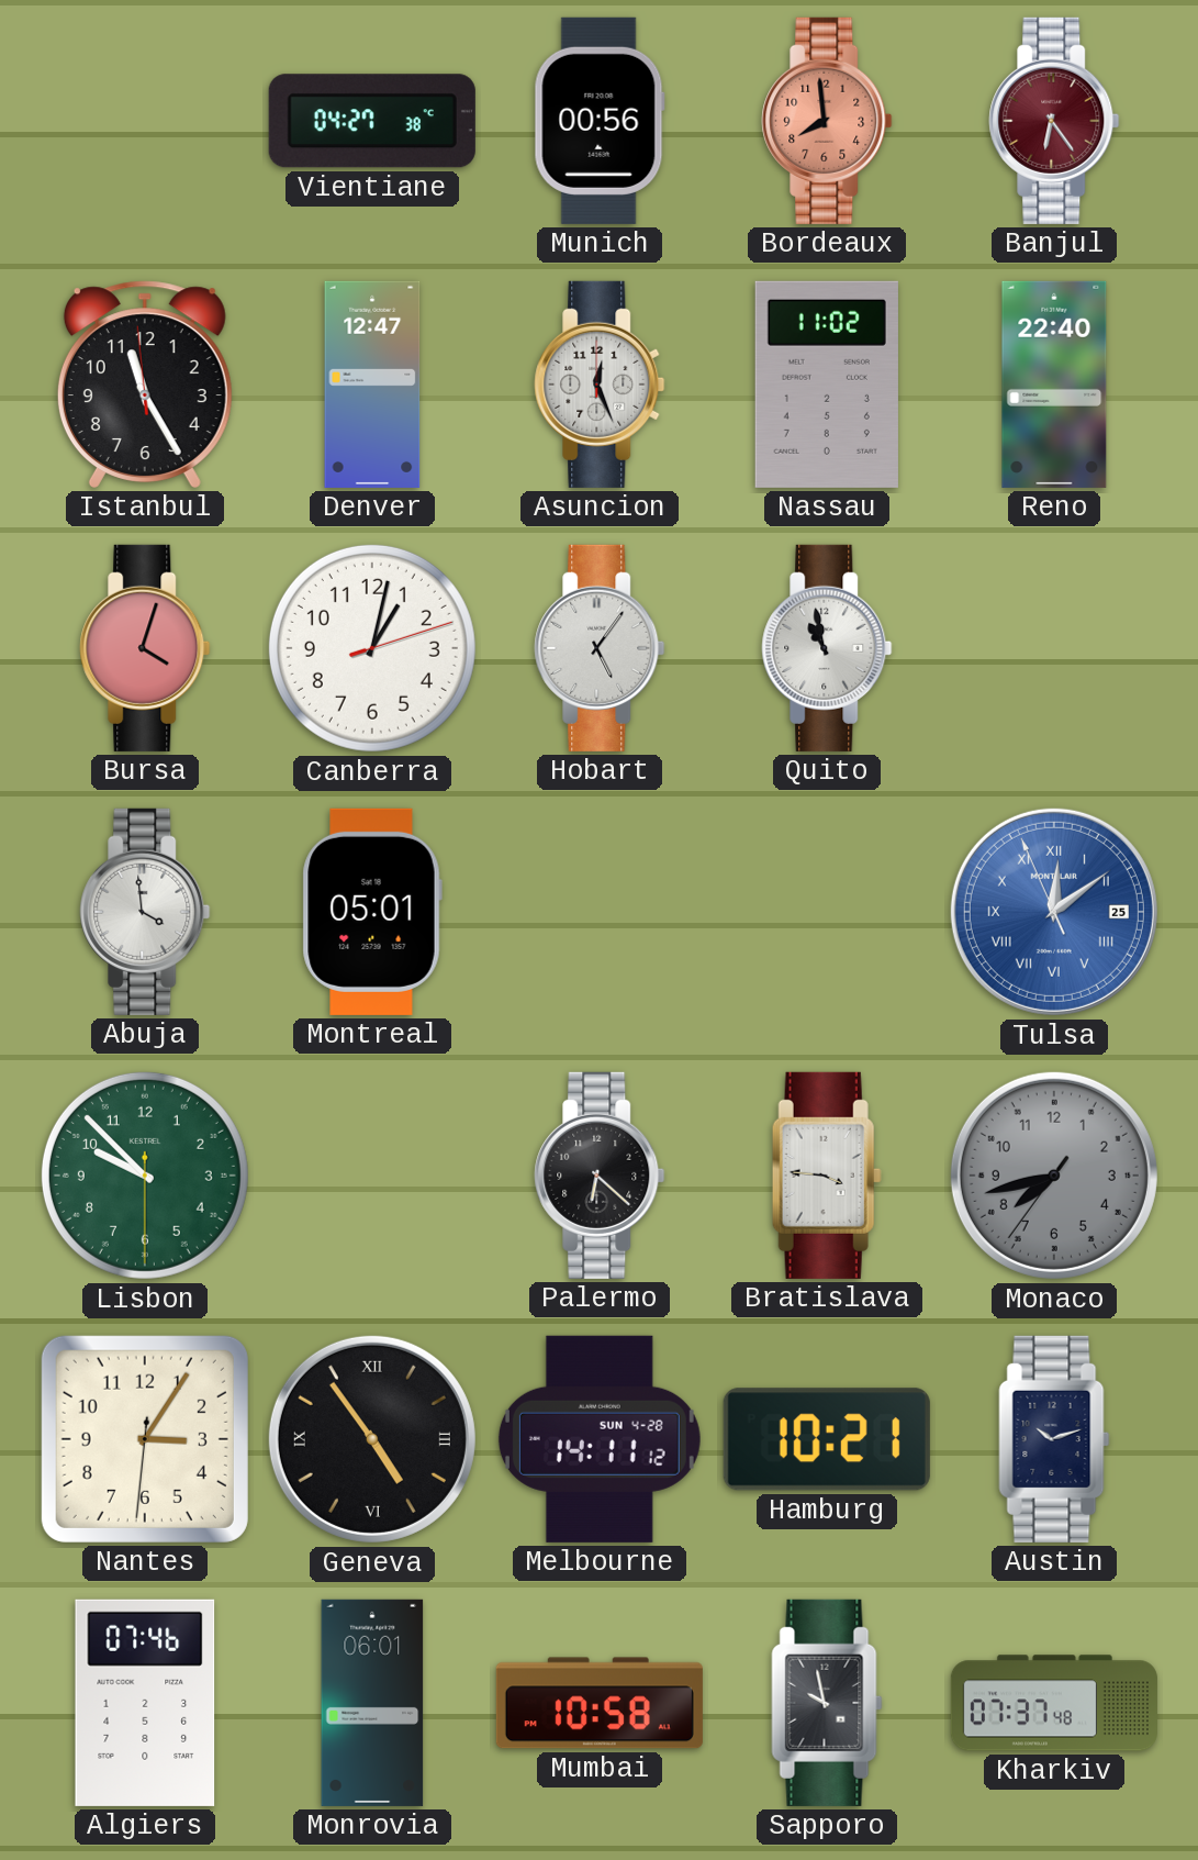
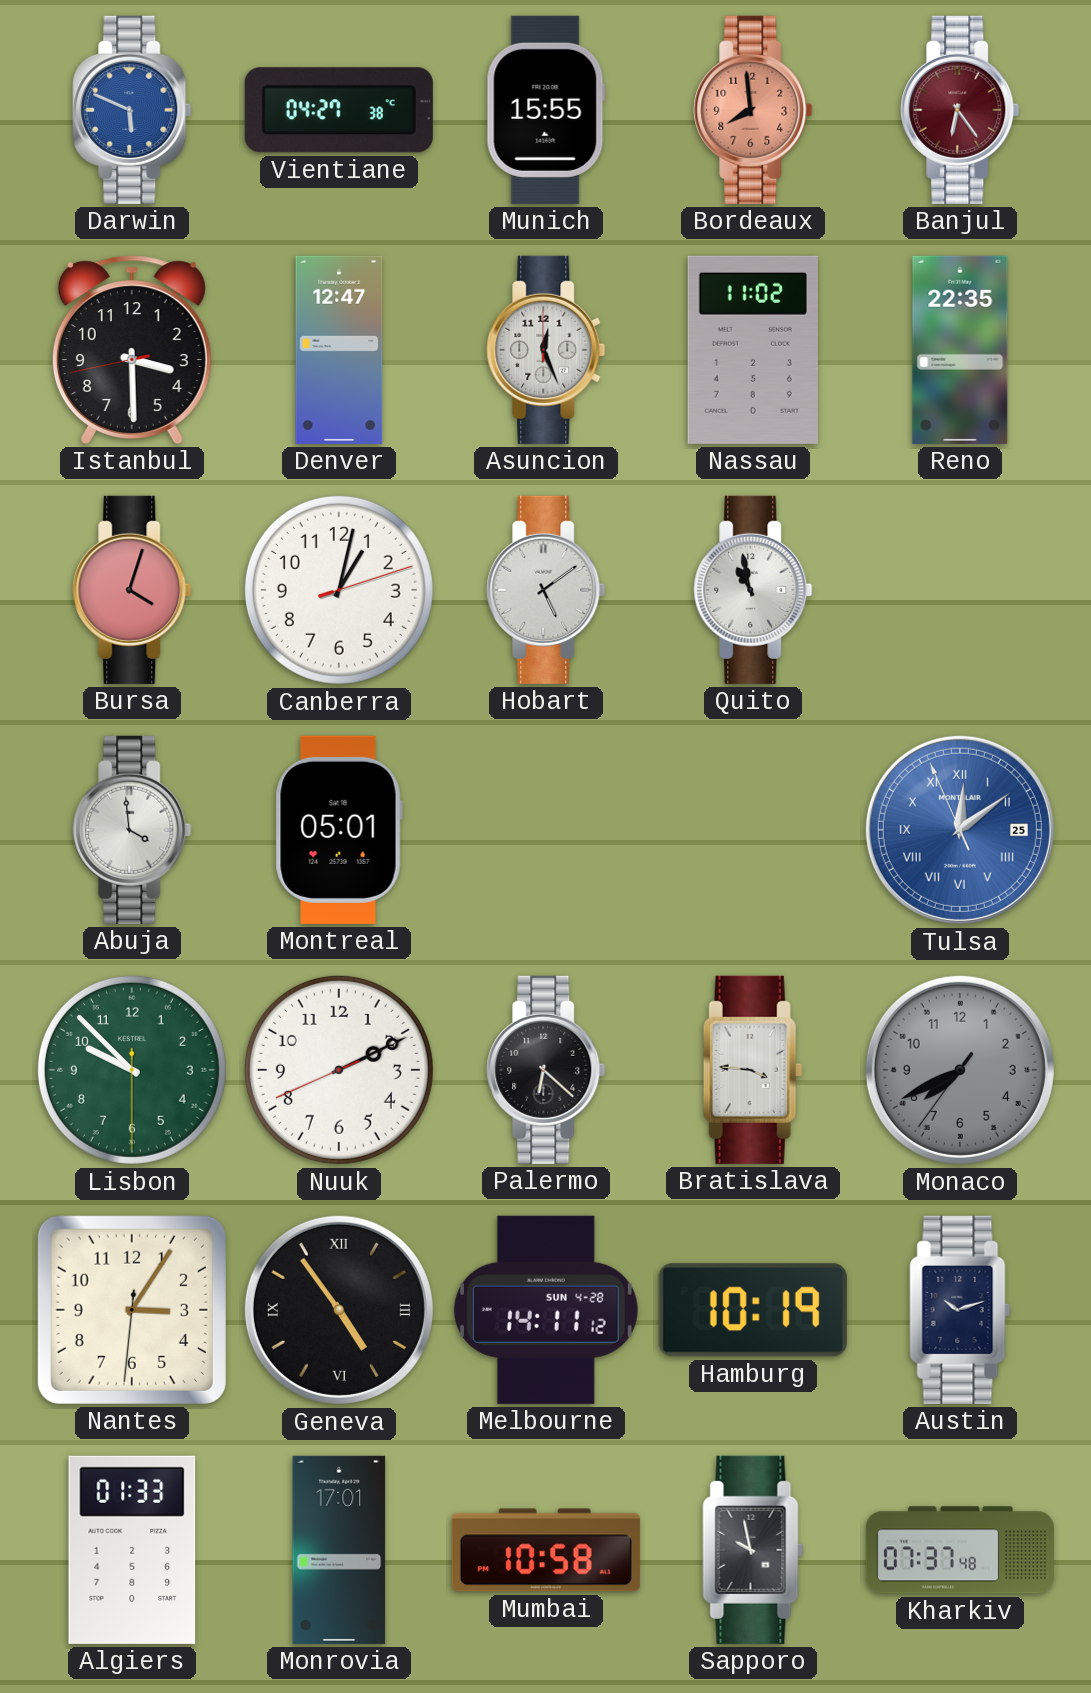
Darwin: none -> 5:49
Munich: 00:56 -> 15:55
Istanbul: 11:24 -> 3:29
Reno: 22:40 -> 22:35
Hobart: 5:06 -> 5:09
Nuuk: none -> 2:10
Monaco: 7:42 -> 7:40
Hamburg: 10:21 -> 10:19
Algiers: 07:46 -> 01:33
Monrovia: 06:01 -> 17:01
